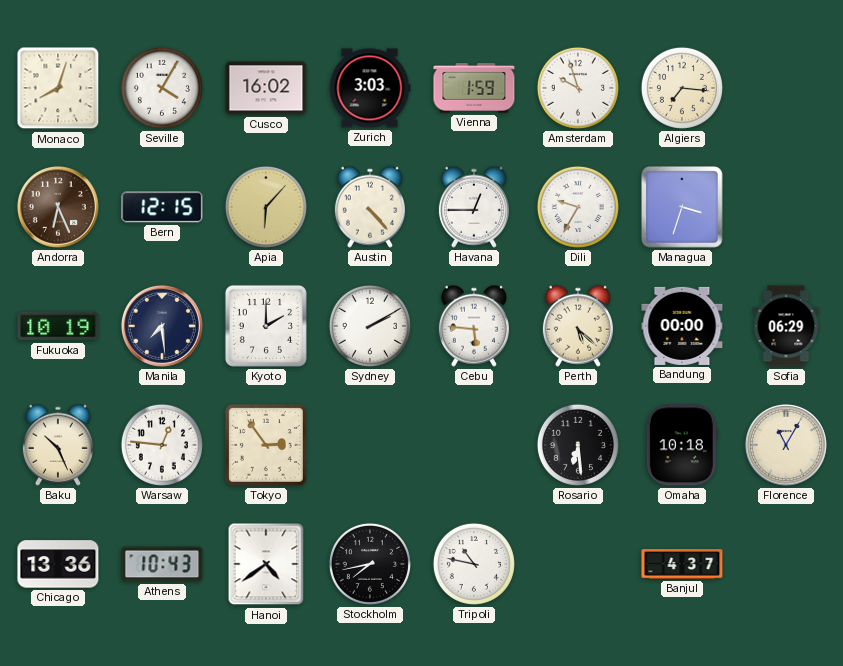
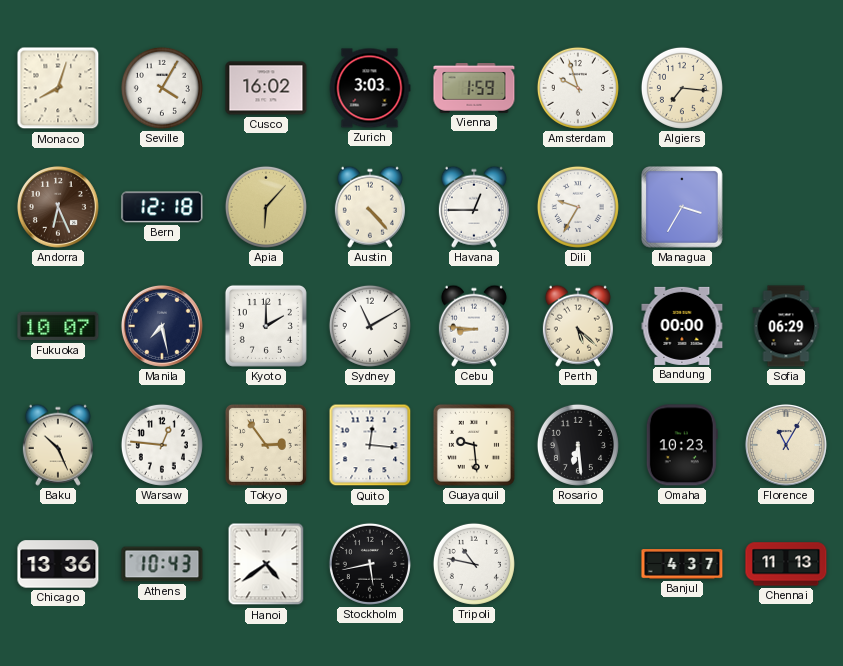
Bern: 12:15 -> 12:18
Managua: 3:33 -> 3:35
Fukuoka: 10:19 -> 10:07
Manila: 7:29 -> 7:28
Sydney: 2:10 -> 11:10
Cebu: 5:46 -> 8:46
Quito: none -> 12:16
Guayaquil: none -> 9:29
Omaha: 10:18 -> 10:23
Stockholm: 7:43 -> 5:43
Chennai: none -> 11:13
